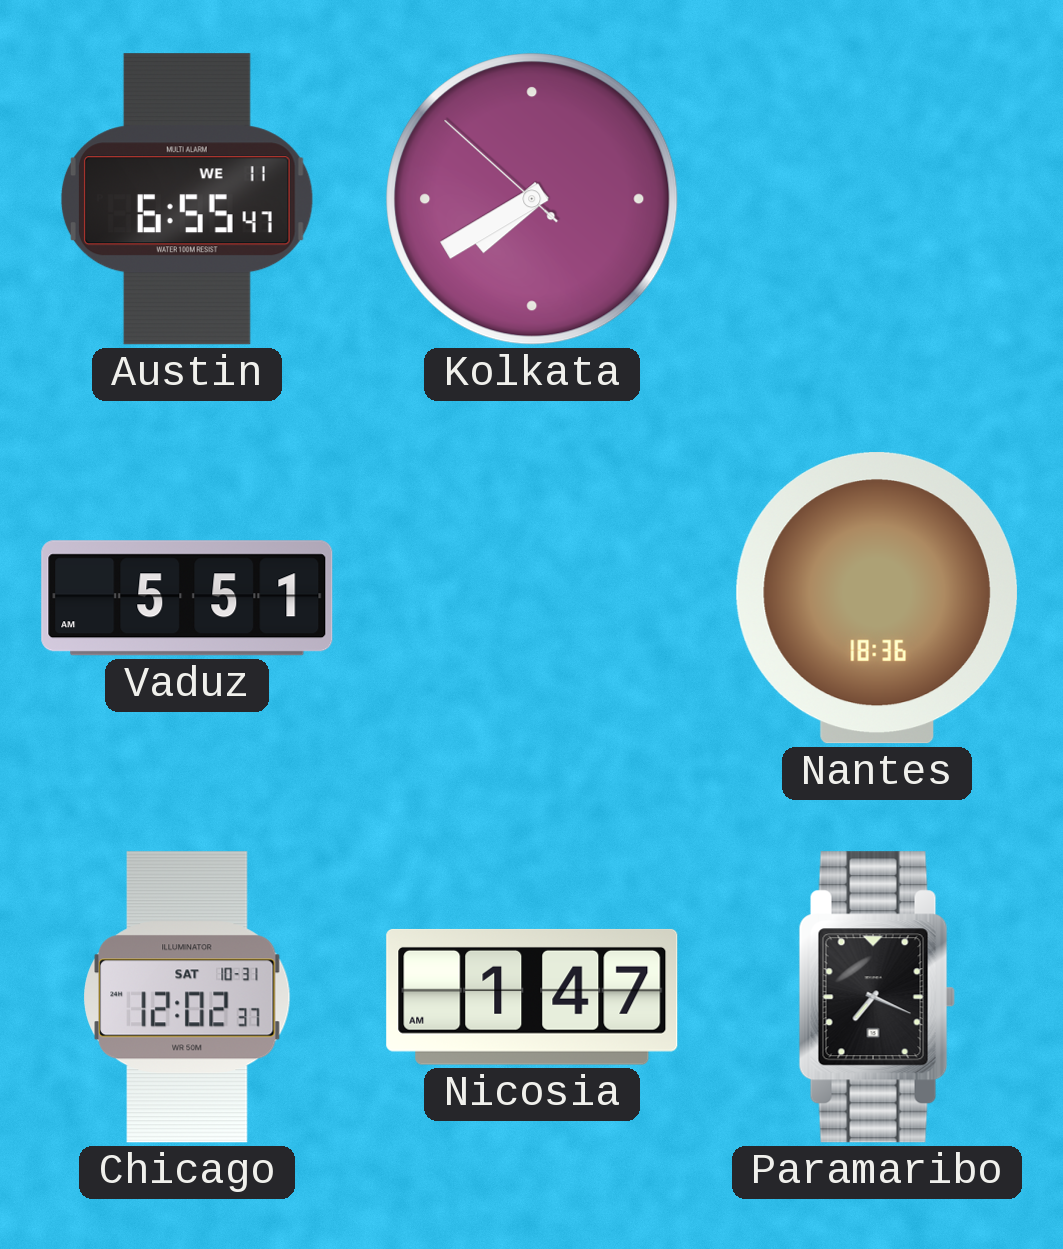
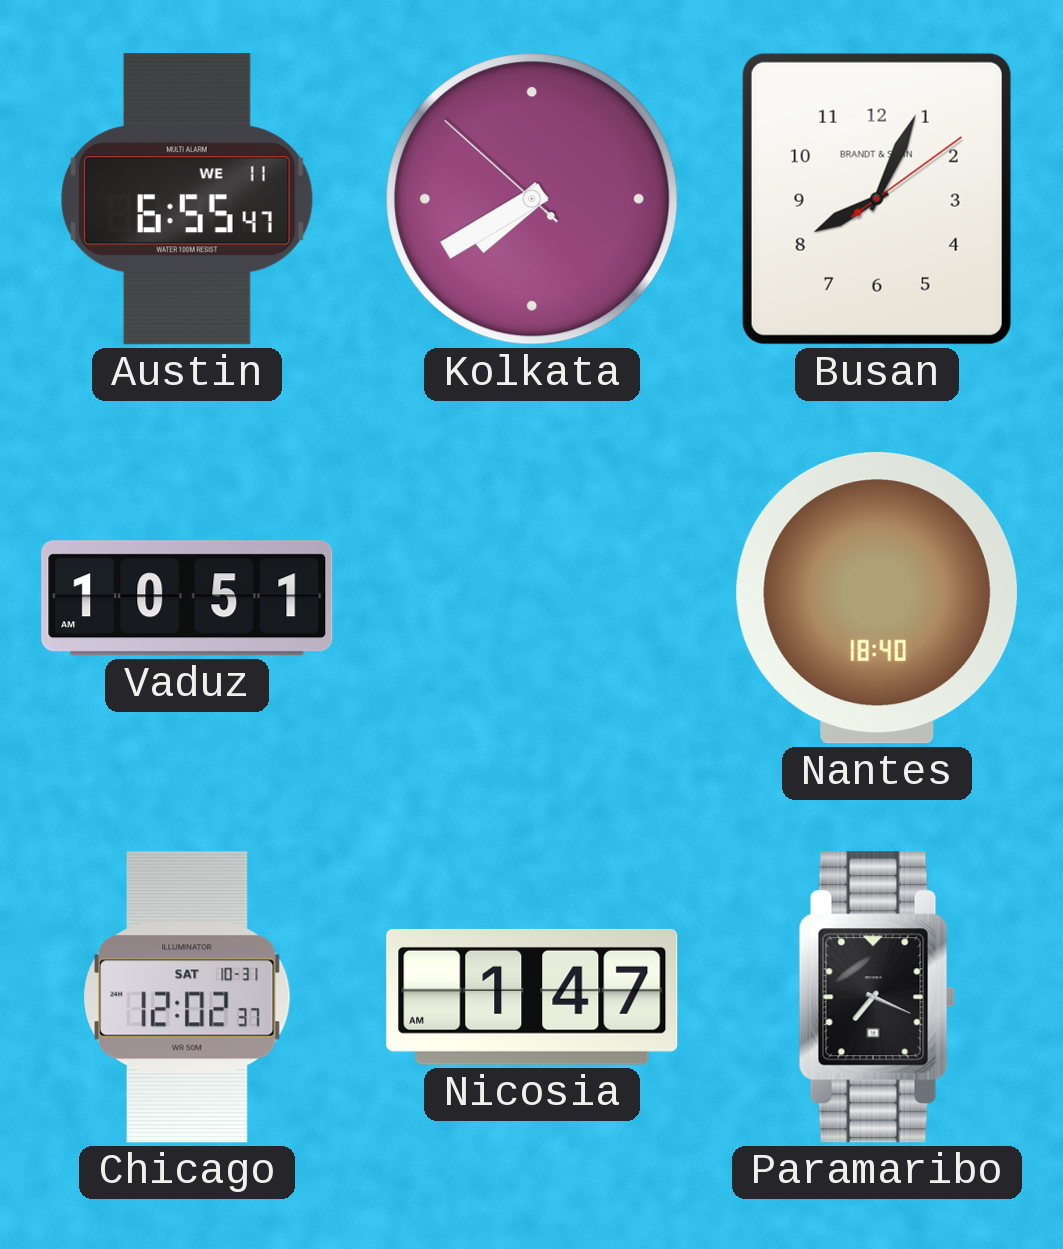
Busan: none -> 8:04
Vaduz: 5:51 -> 10:51
Nantes: 18:36 -> 18:40
